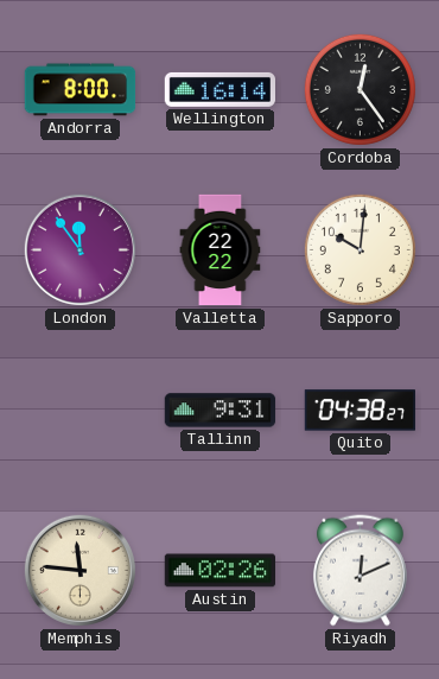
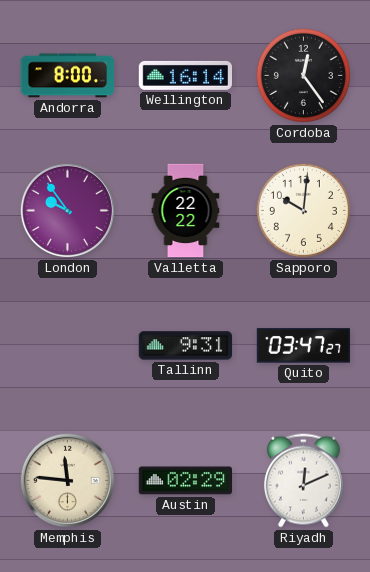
London: 11:54 -> 9:54
Quito: 04:38 -> 03:47
Austin: 02:26 -> 02:29
